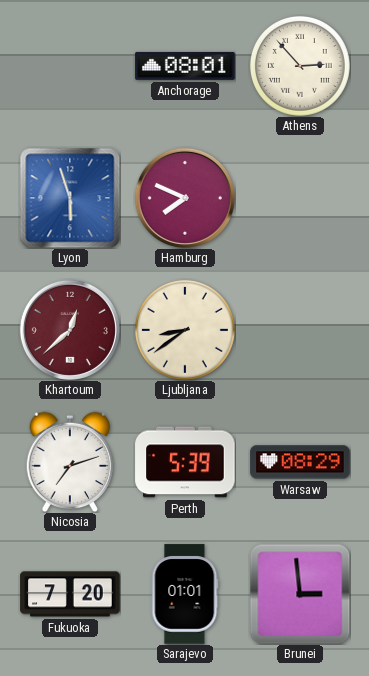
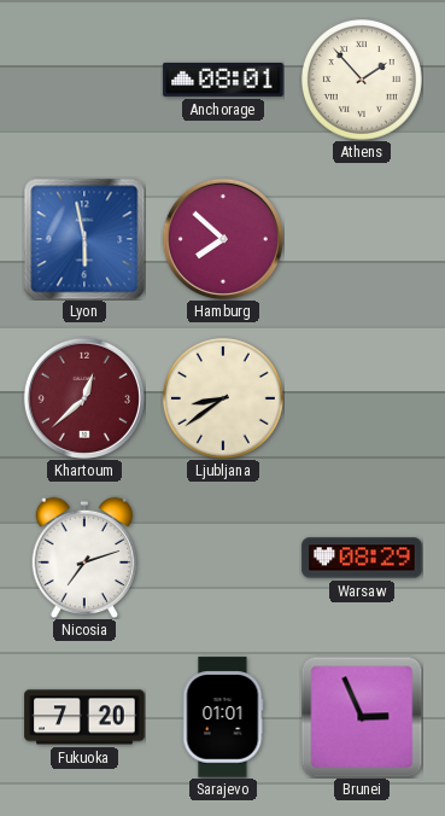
Athens: 2:53 -> 1:53
Lyon: 5:57 -> 5:58
Hamburg: 7:49 -> 7:52
Perth: 5:39 -> none
Brunei: 2:59 -> 2:56
